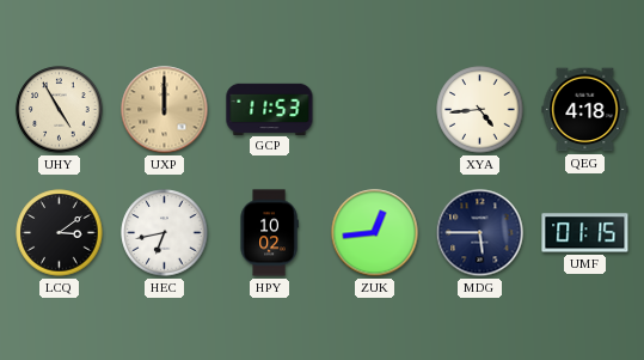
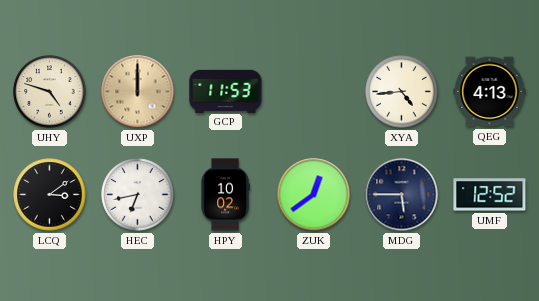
UHY: 4:55 -> 4:48
QEG: 4:18 -> 4:13
ZUK: 12:44 -> 12:39
UMF: 01:15 -> 12:52
